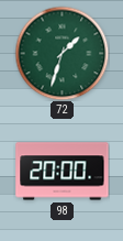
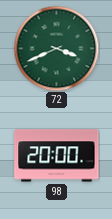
72: 1:33 -> 3:41
